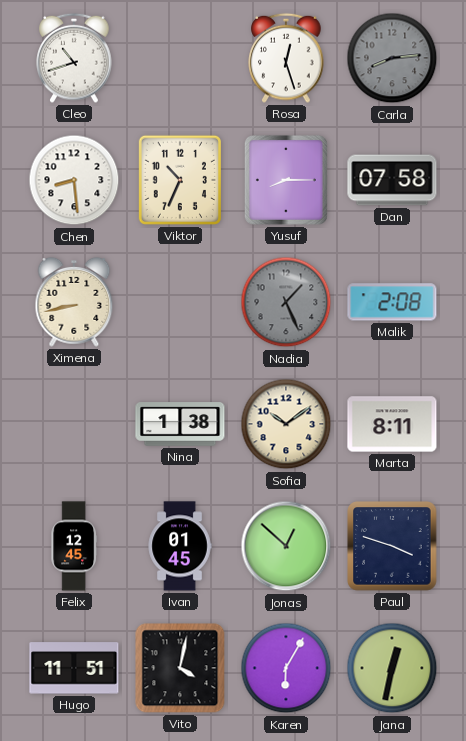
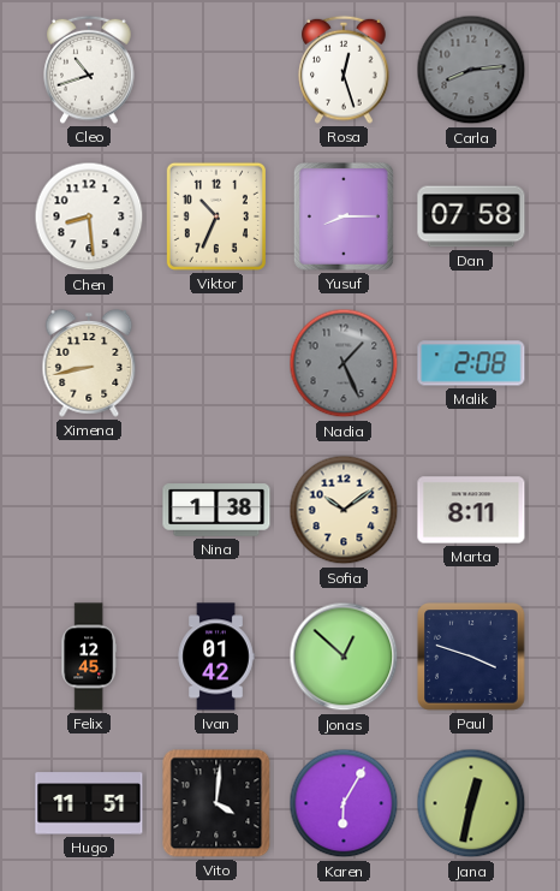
Ivan: 01:45 -> 01:42
Vito: 4:02 -> 4:01
